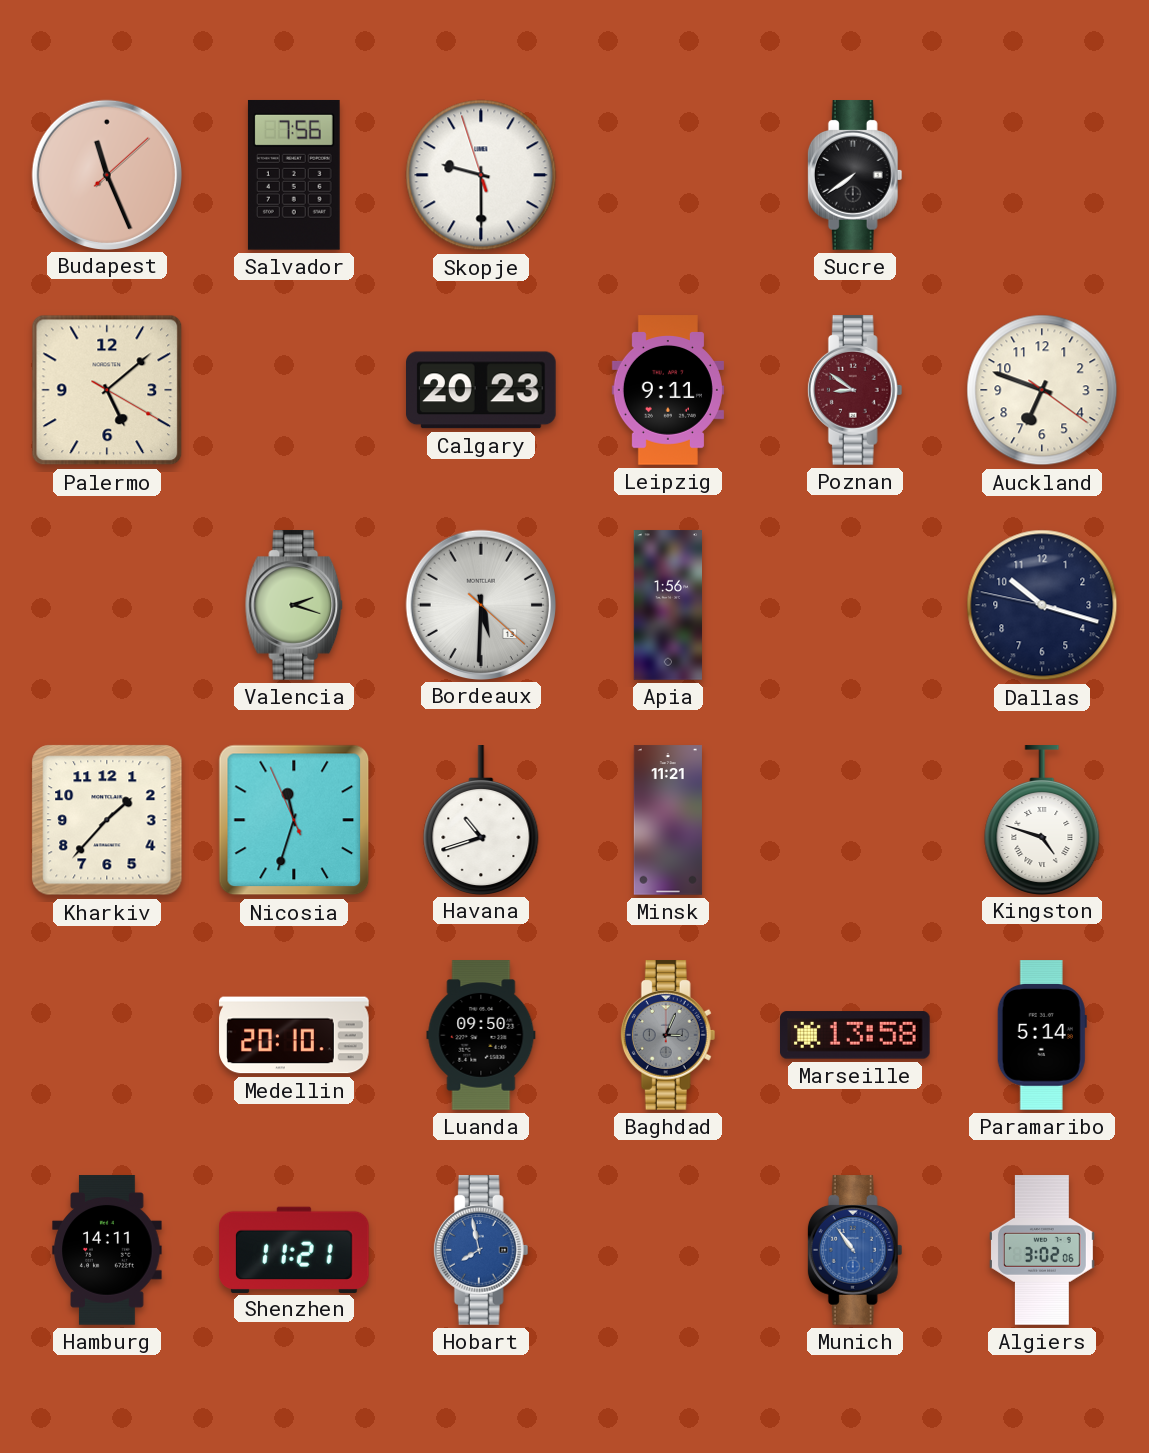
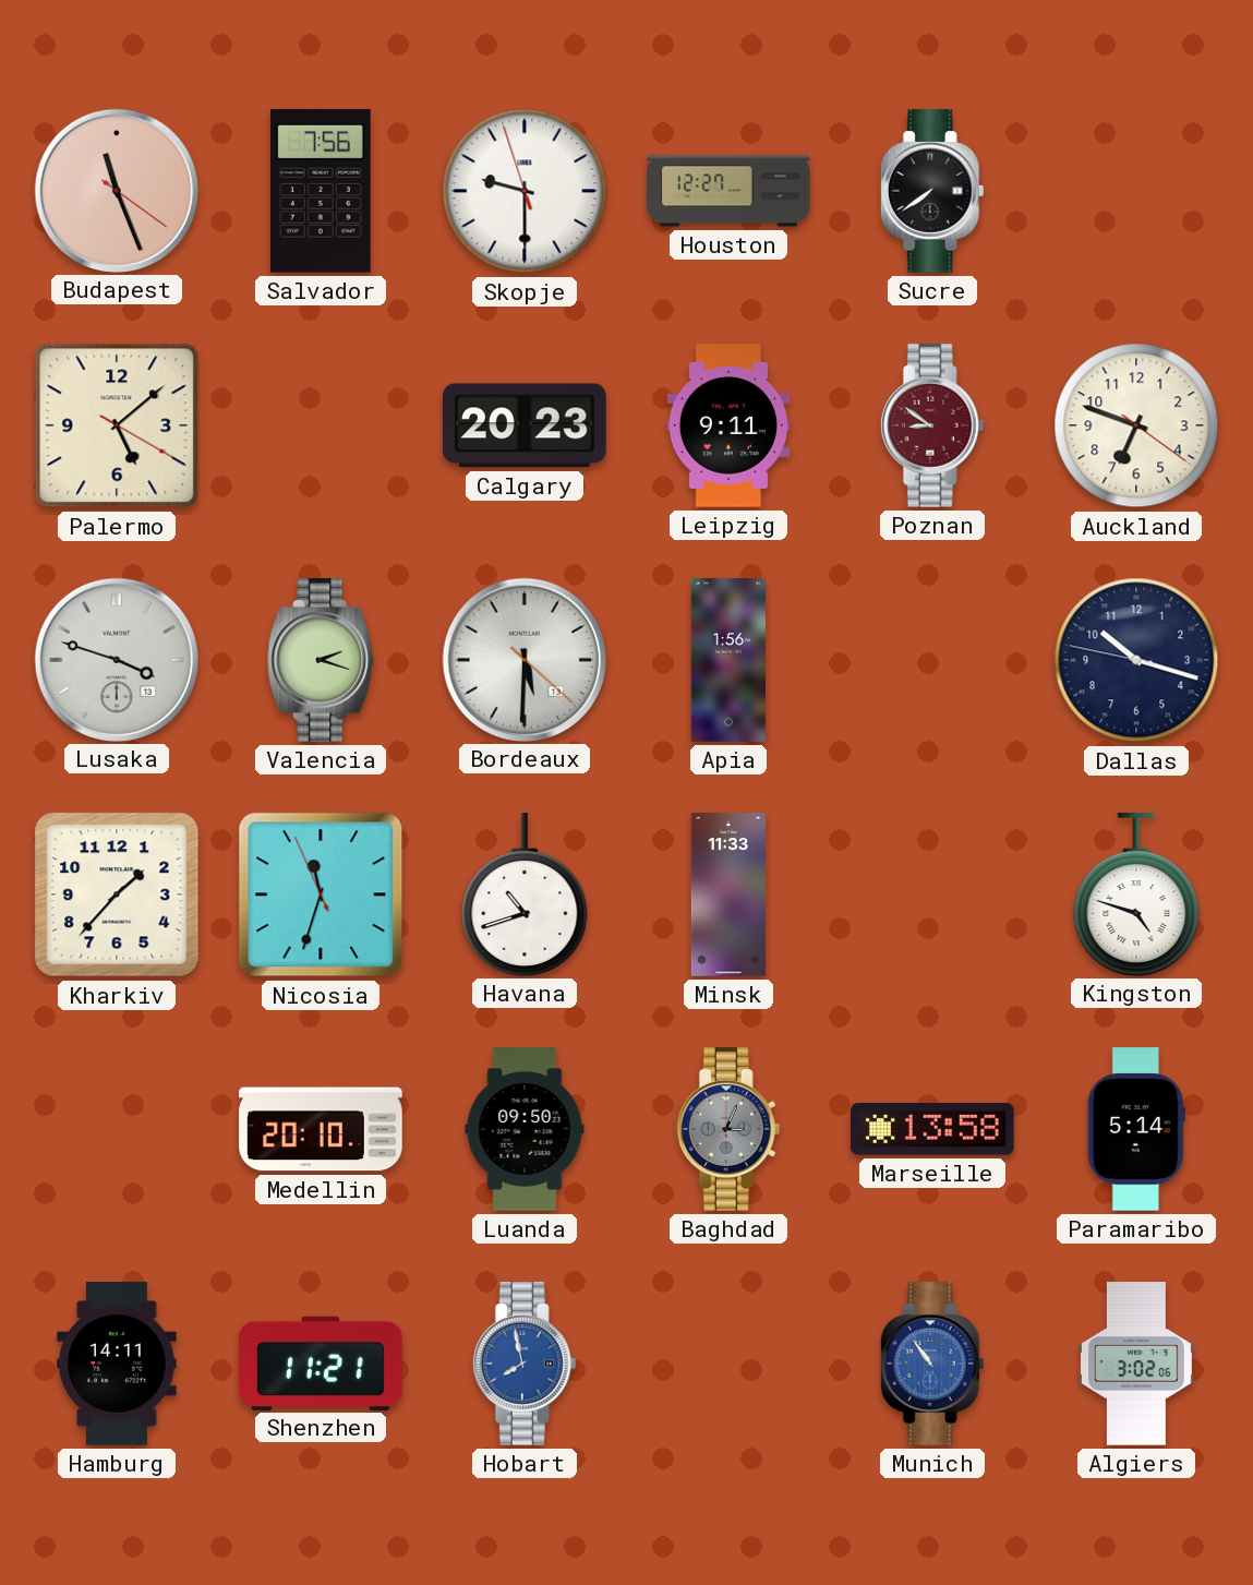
Budapest: 11:26:08 -> 11:26:21
Houston: none -> 12:27
Lusaka: none -> 3:48
Minsk: 11:21 -> 11:33
